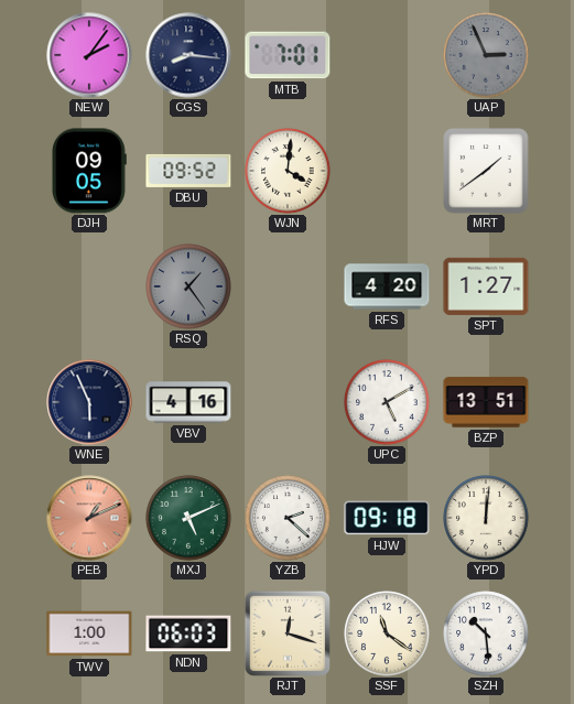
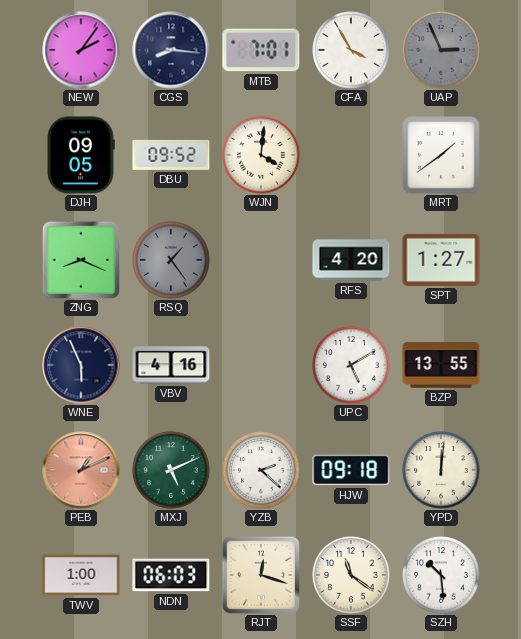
CFA: none -> 3:55
ZNG: none -> 8:19
BZP: 13:51 -> 13:55
